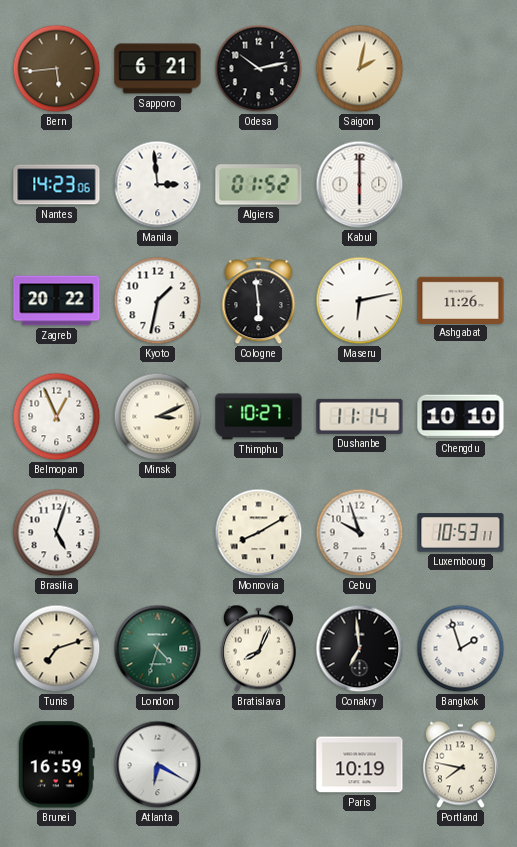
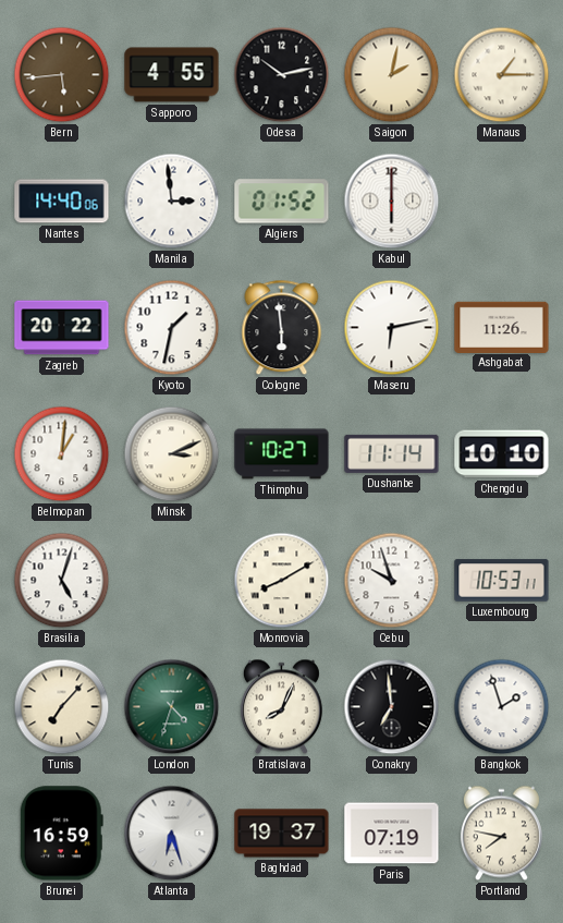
Sapporo: 6:21 -> 4:55
Manaus: none -> 1:15
Nantes: 14:23 -> 14:40
Belmopan: 12:56 -> 1:01
Tunis: 7:12 -> 7:07
Atlanta: 6:20 -> 6:27
Baghdad: none -> 19:37
Paris: 10:19 -> 07:19
